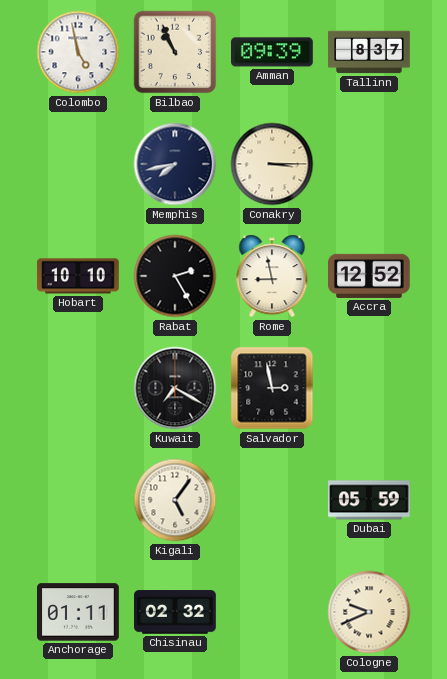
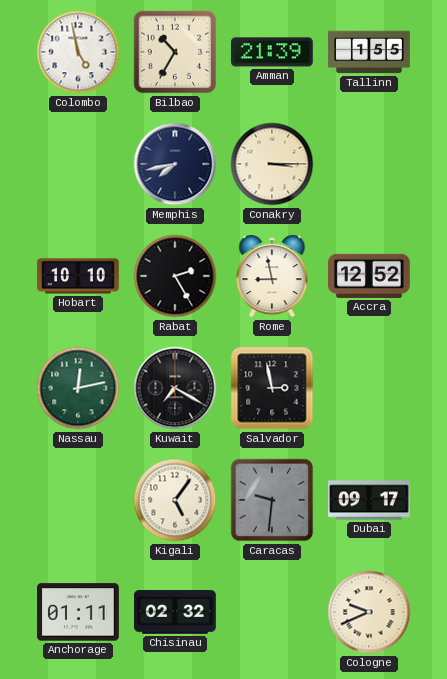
Bilbao: 10:56 -> 10:35
Amman: 09:39 -> 21:39
Tallinn: 8:37 -> 1:55
Nassau: none -> 12:13
Caracas: none -> 9:31
Dubai: 05:59 -> 09:17
